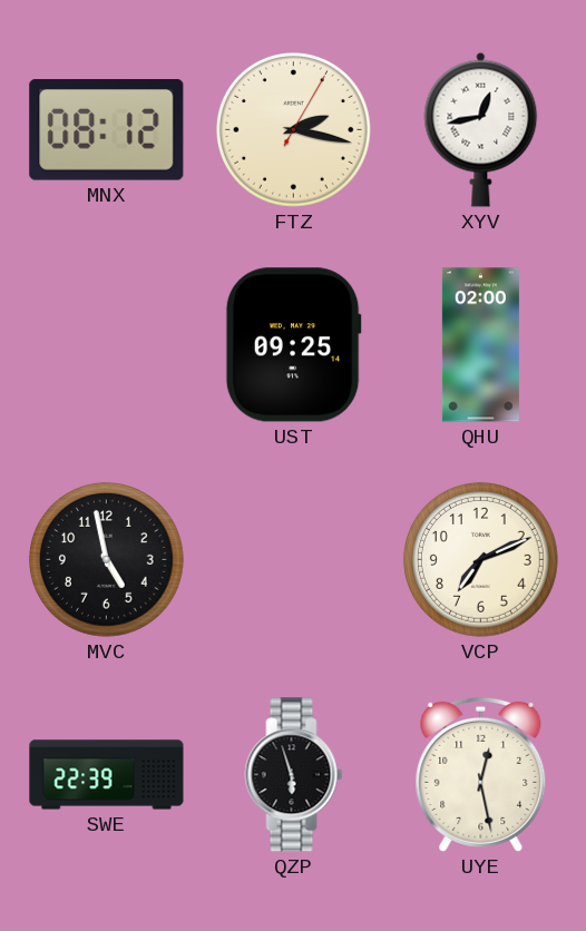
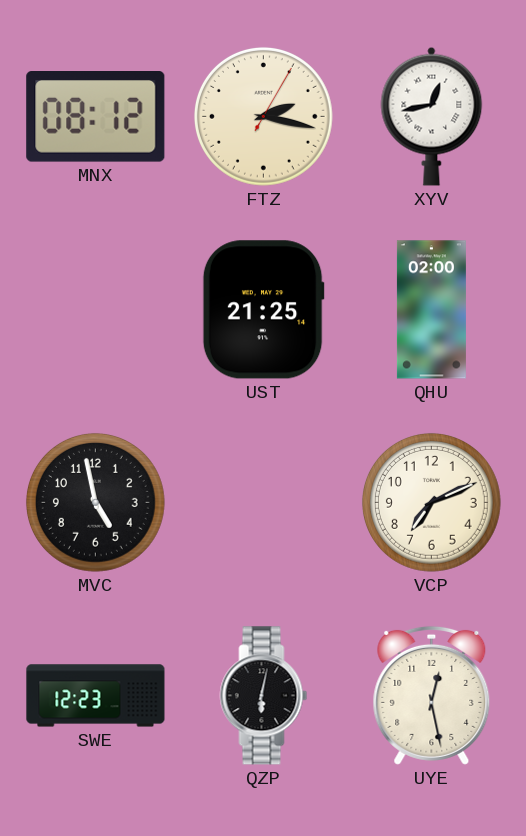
UST: 09:25 -> 21:25
SWE: 22:39 -> 12:23
QZP: 5:57 -> 6:02
